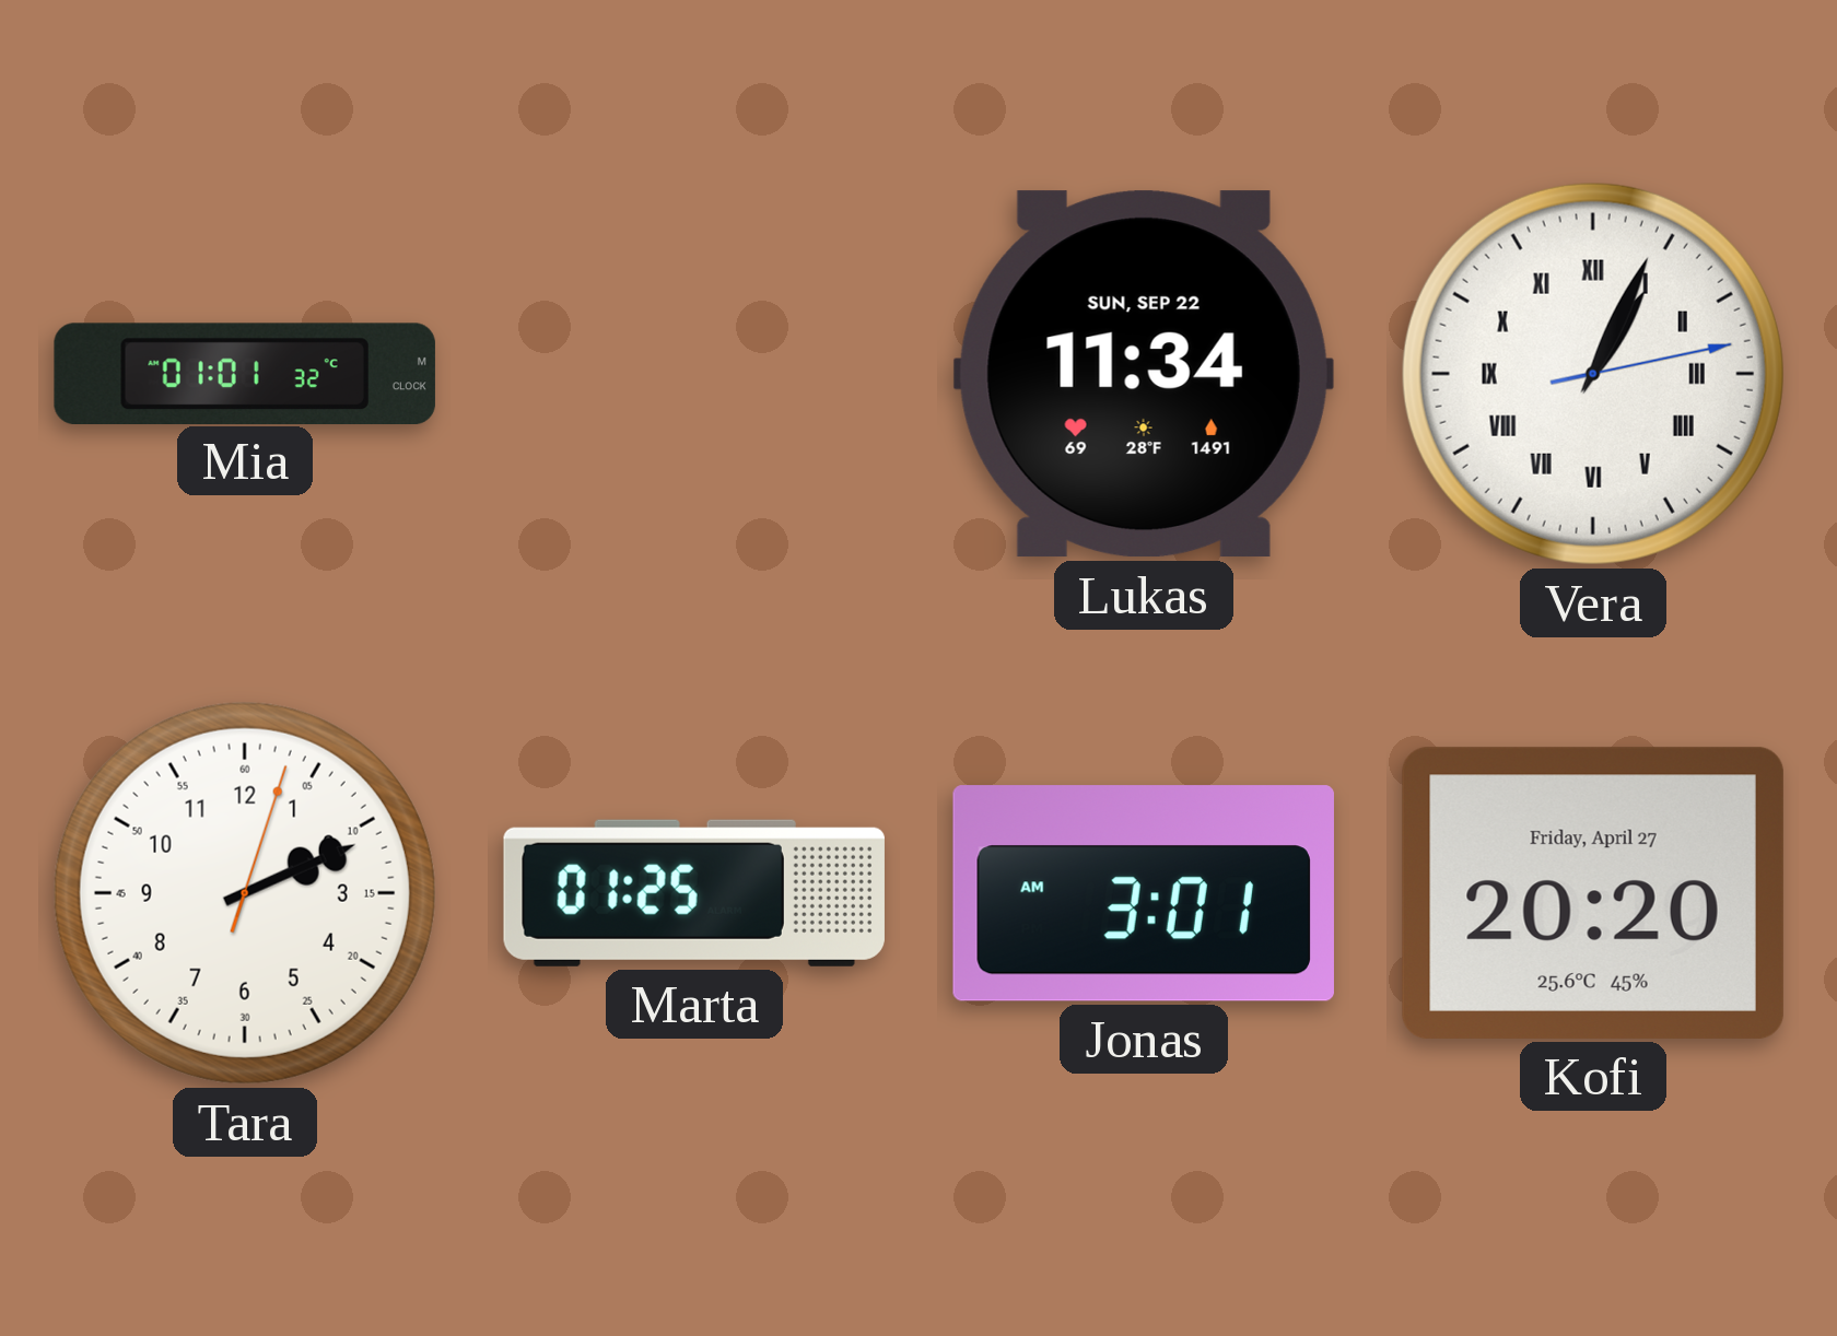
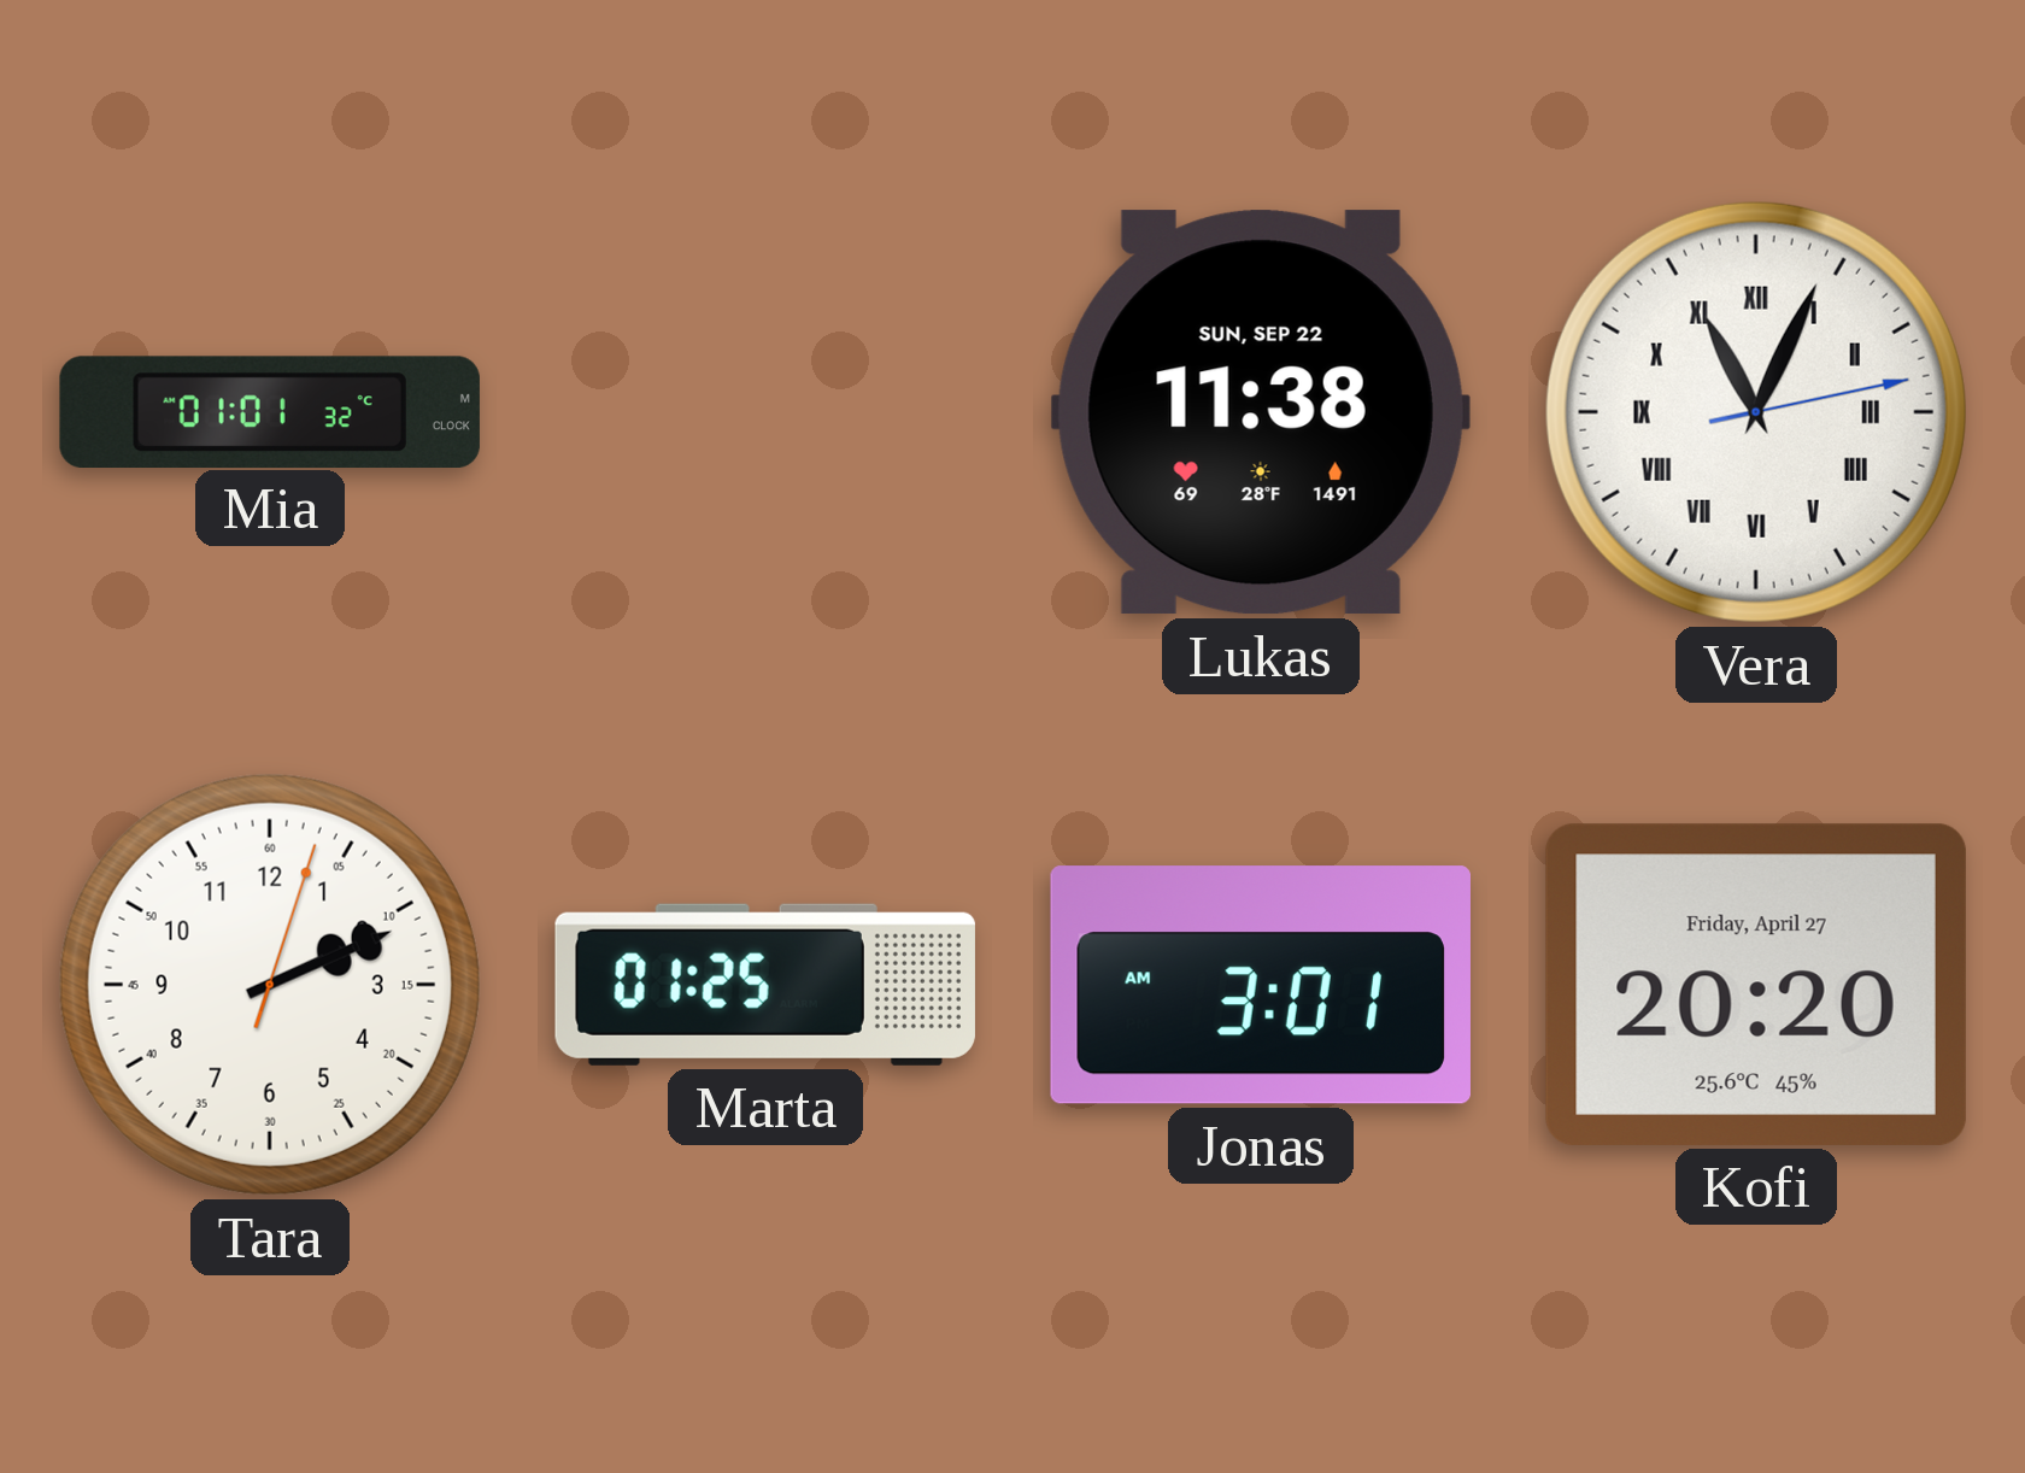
Lukas: 11:34 -> 11:38
Vera: 1:04 -> 11:04
